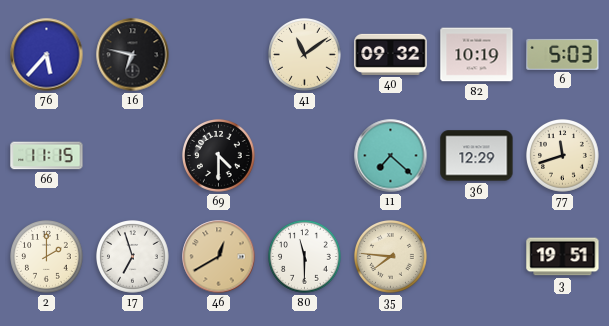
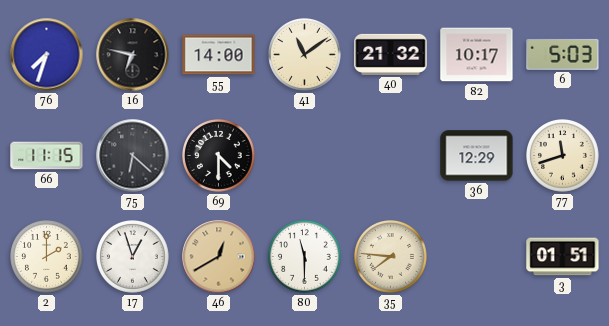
76: 5:37 -> 7:33
55: none -> 14:00
40: 09:32 -> 21:32
82: 10:19 -> 10:17
75: none -> 6:22
11: 7:22 -> none
17: 6:57 -> 12:57
3: 19:51 -> 01:51
